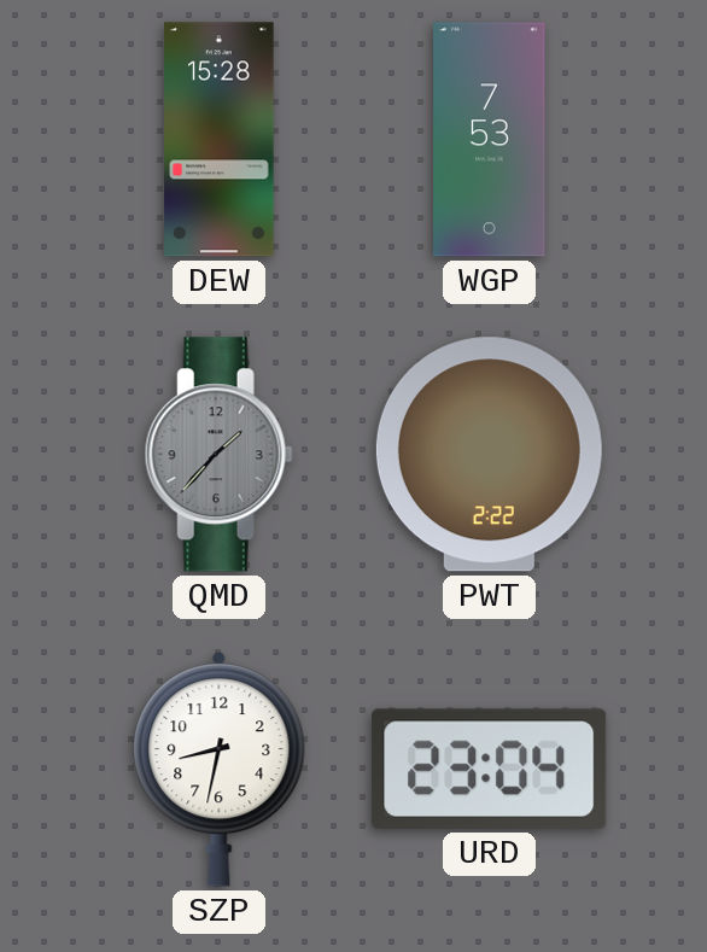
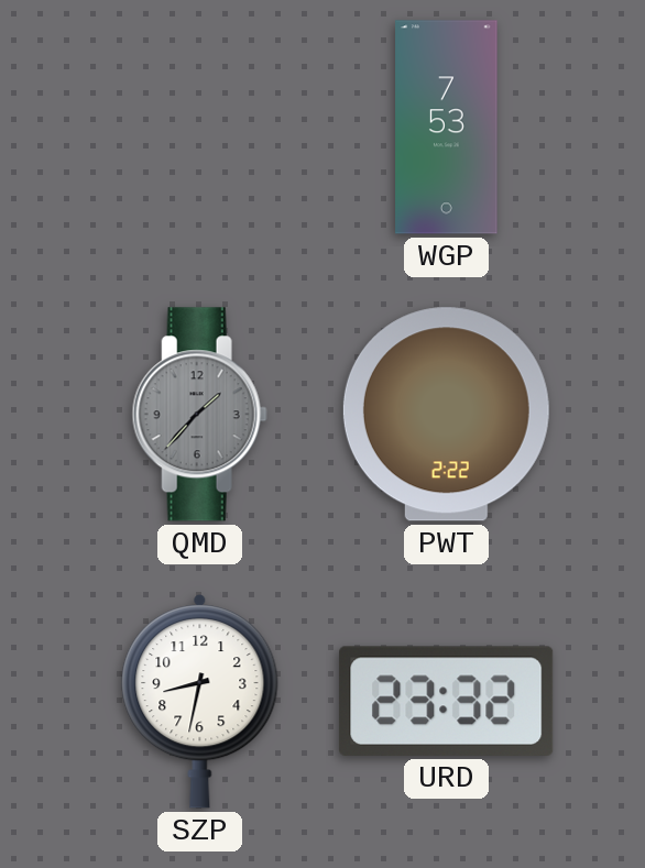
DEW: 15:28 -> none
URD: 23:04 -> 23:32
